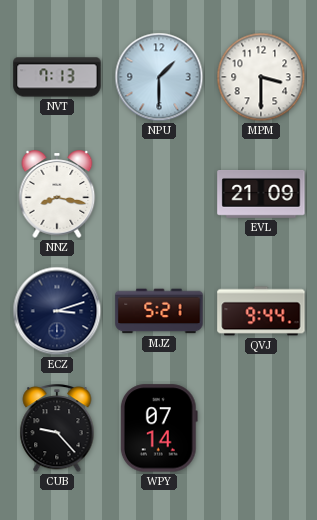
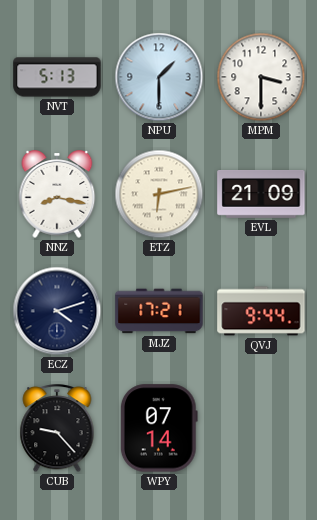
NVT: 7:13 -> 5:13
ETZ: none -> 6:13
ECZ: 3:12 -> 4:12
MJZ: 5:21 -> 17:21
